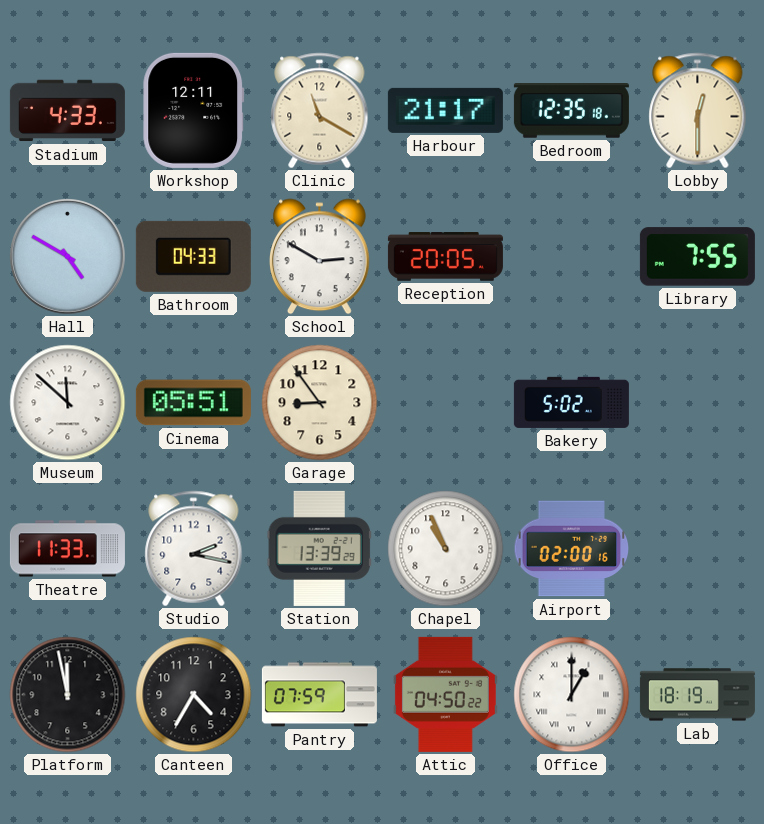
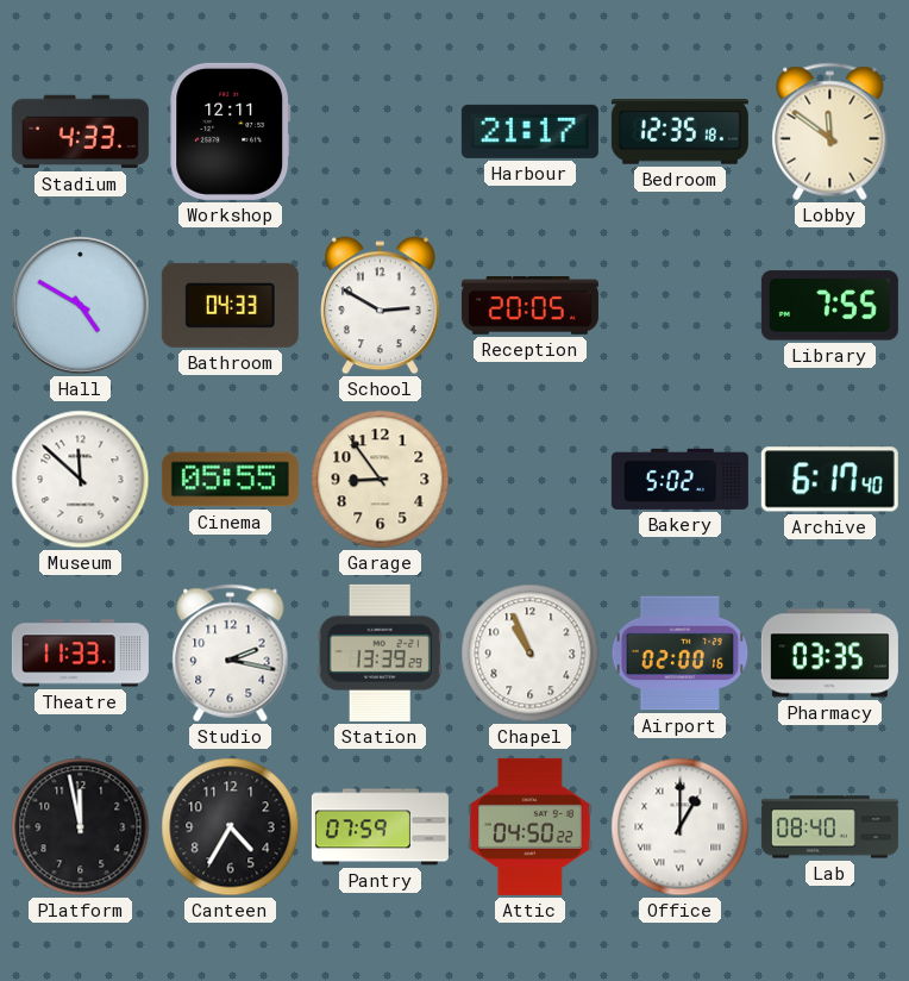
Clinic: 11:20 -> none
Lobby: 12:30 -> 11:51
Cinema: 05:51 -> 05:55
Archive: none -> 6:17
Pharmacy: none -> 03:35
Lab: 18:19 -> 08:40
